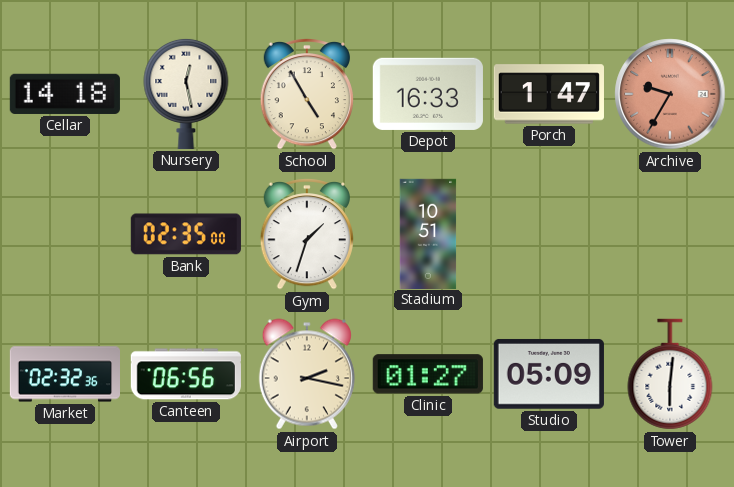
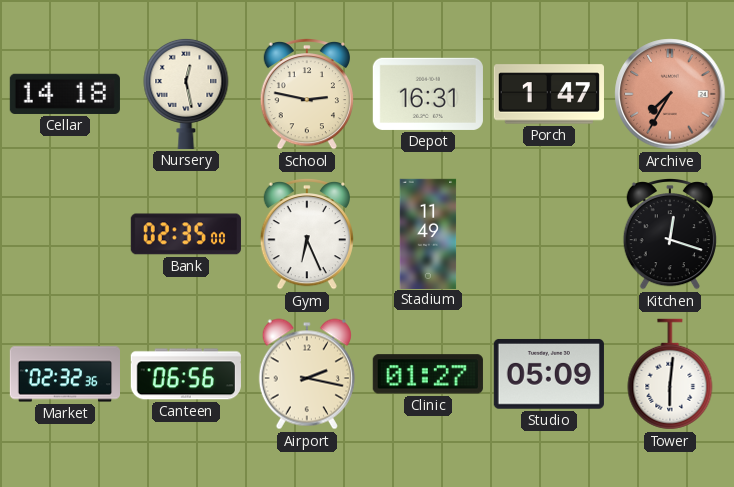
School: 4:55 -> 2:47
Depot: 16:33 -> 16:31
Archive: 9:35 -> 7:35
Gym: 1:33 -> 6:26
Stadium: 10:51 -> 11:49
Kitchen: none -> 12:18
